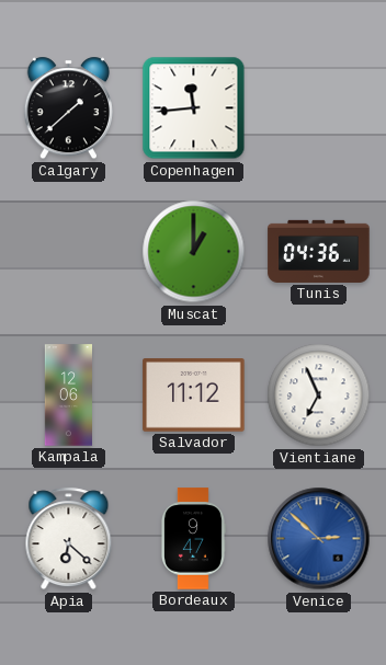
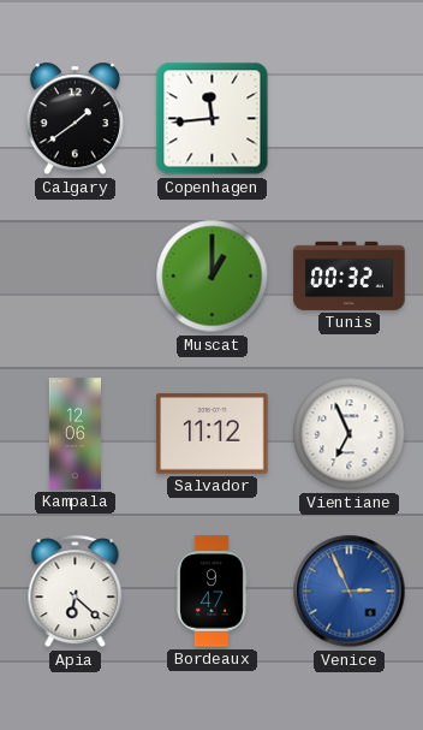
Calgary: 1:38 -> 1:39
Tunis: 04:36 -> 00:32
Venice: 2:52 -> 2:56
